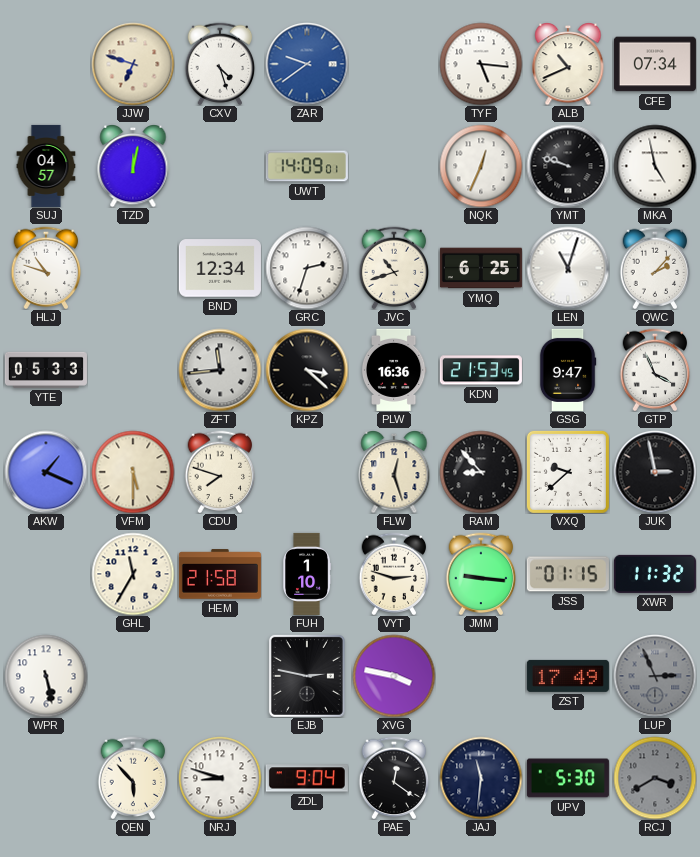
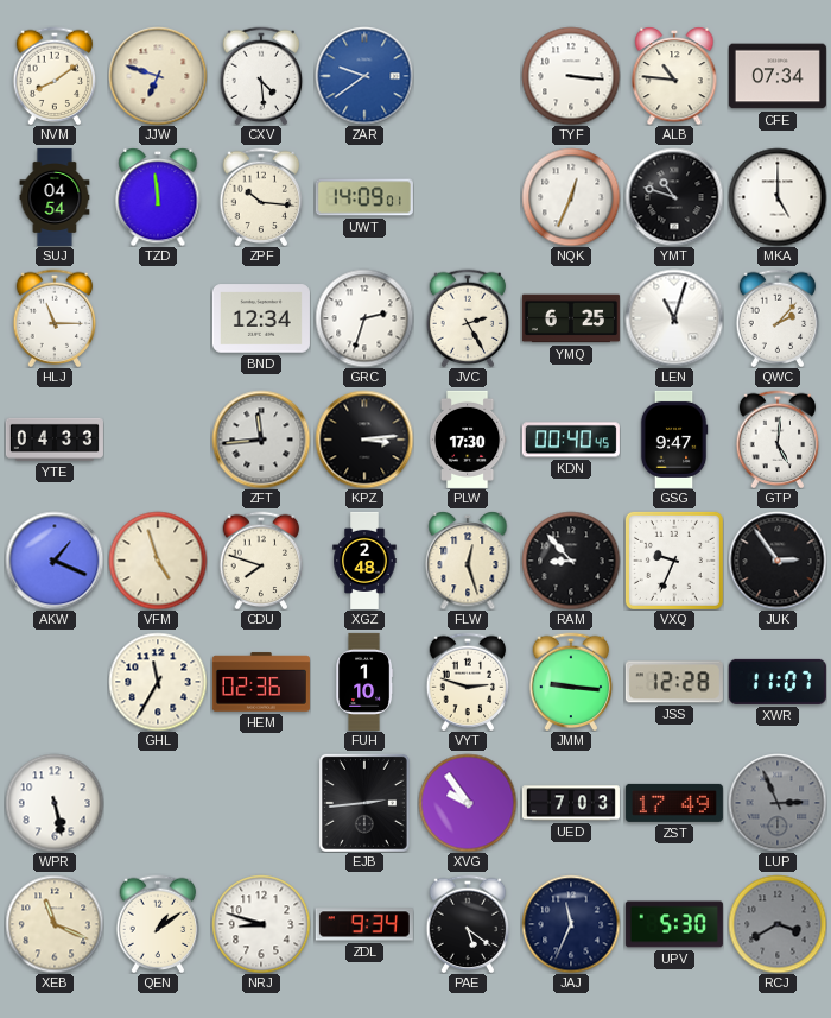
NVM: none -> 8:09
CXV: 4:27 -> 4:29
TYF: 5:16 -> 3:16
ALB: 10:41 -> 10:46
SUJ: 04:57 -> 04:54
TZD: 12:02 -> 11:59
ZPF: none -> 10:16
YMT: 9:48 -> 10:48
MKA: 4:58 -> 5:00
HLJ: 10:48 -> 11:15
JVC: 10:42 -> 2:25
YTE: 05:33 -> 04:33
KPZ: 3:22 -> 3:14
PLW: 16:36 -> 17:30
KDN: 21:53 -> 00:40
GTP: 3:56 -> 5:01
VFM: 5:30 -> 4:57
XGZ: none -> 2:48
VXQ: 9:38 -> 9:34
JUK: 2:58 -> 2:54
HEM: 21:58 -> 02:36
JSS: 01:15 -> 12:28
XWR: 11:32 -> 11:07
EJB: 2:47 -> 2:44
XVG: 3:47 -> 9:54
UED: none -> 7:03
XEB: none -> 11:19
QEN: 5:53 -> 1:09
ZDL: 9:04 -> 9:34
PAE: 12:21 -> 5:21
JAJ: 11:31 -> 11:34
